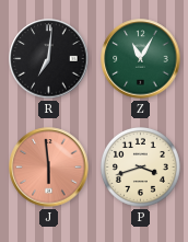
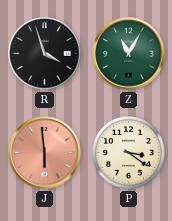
R: 7:01 -> 3:57
P: 3:42 -> 3:21
